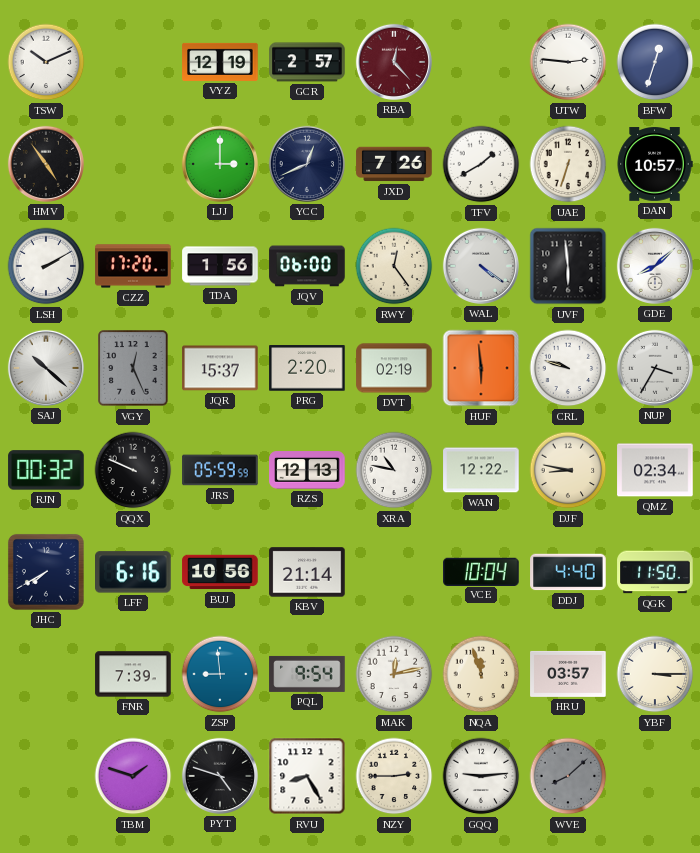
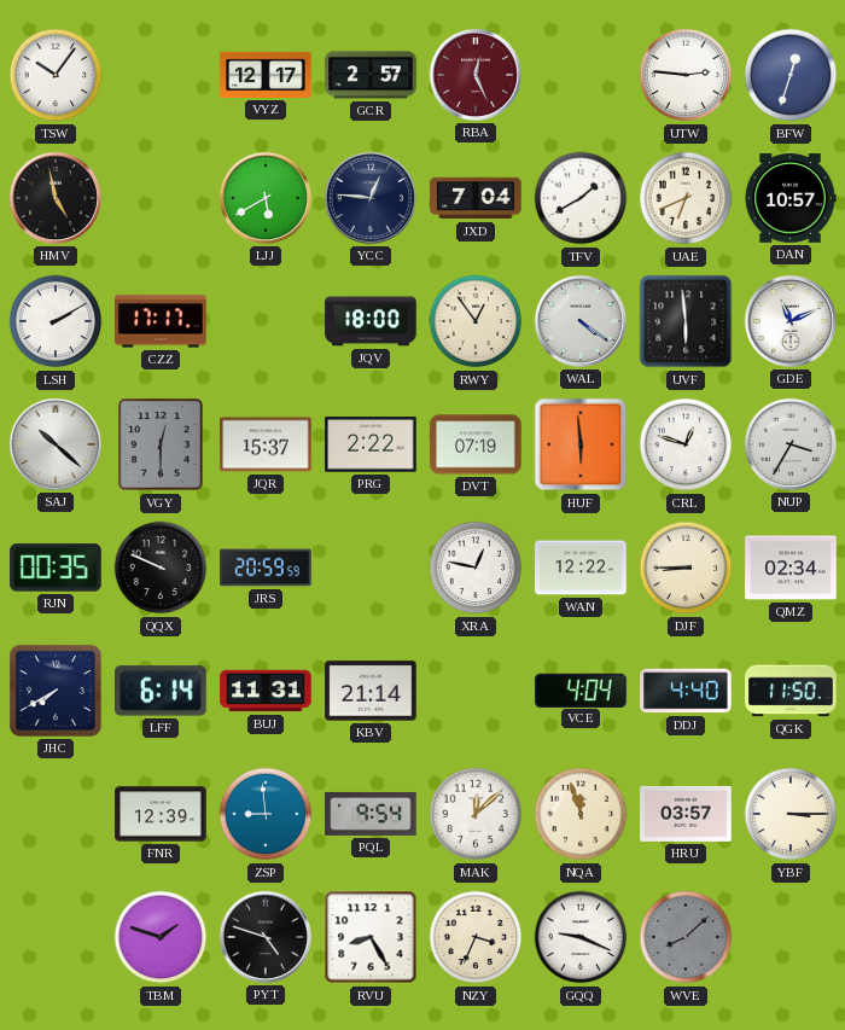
TSW: 10:11 -> 10:06
VYZ: 12:19 -> 12:17
RBA: 12:23 -> 12:26
HMV: 4:54 -> 4:58
LJJ: 3:00 -> 5:40
YCC: 12:41 -> 12:46
JXD: 7:26 -> 7:04
UAE: 6:33 -> 6:41
CZZ: 17:20 -> 17:17
TDA: 1:56 -> none
JQV: 06:00 -> 18:00
RWY: 12:24 -> 12:54
GDE: 8:08 -> 11:11
VGY: 12:26 -> 12:30
PRG: 2:20 -> 2:22
DVT: 02:19 -> 07:19
CRL: 9:48 -> 12:48
RJN: 00:32 -> 00:35
JRS: 05:59 -> 20:59
RZS: 12:13 -> none
XRA: 10:47 -> 12:47
DJF: 8:47 -> 8:45
LFF: 6:16 -> 6:14
BUJ: 10:56 -> 11:31
VCE: 10:04 -> 4:04
FNR: 7:39 -> 12:39
MAK: 12:13 -> 12:08
NZY: 2:45 -> 3:34
GQQ: 9:14 -> 9:19
